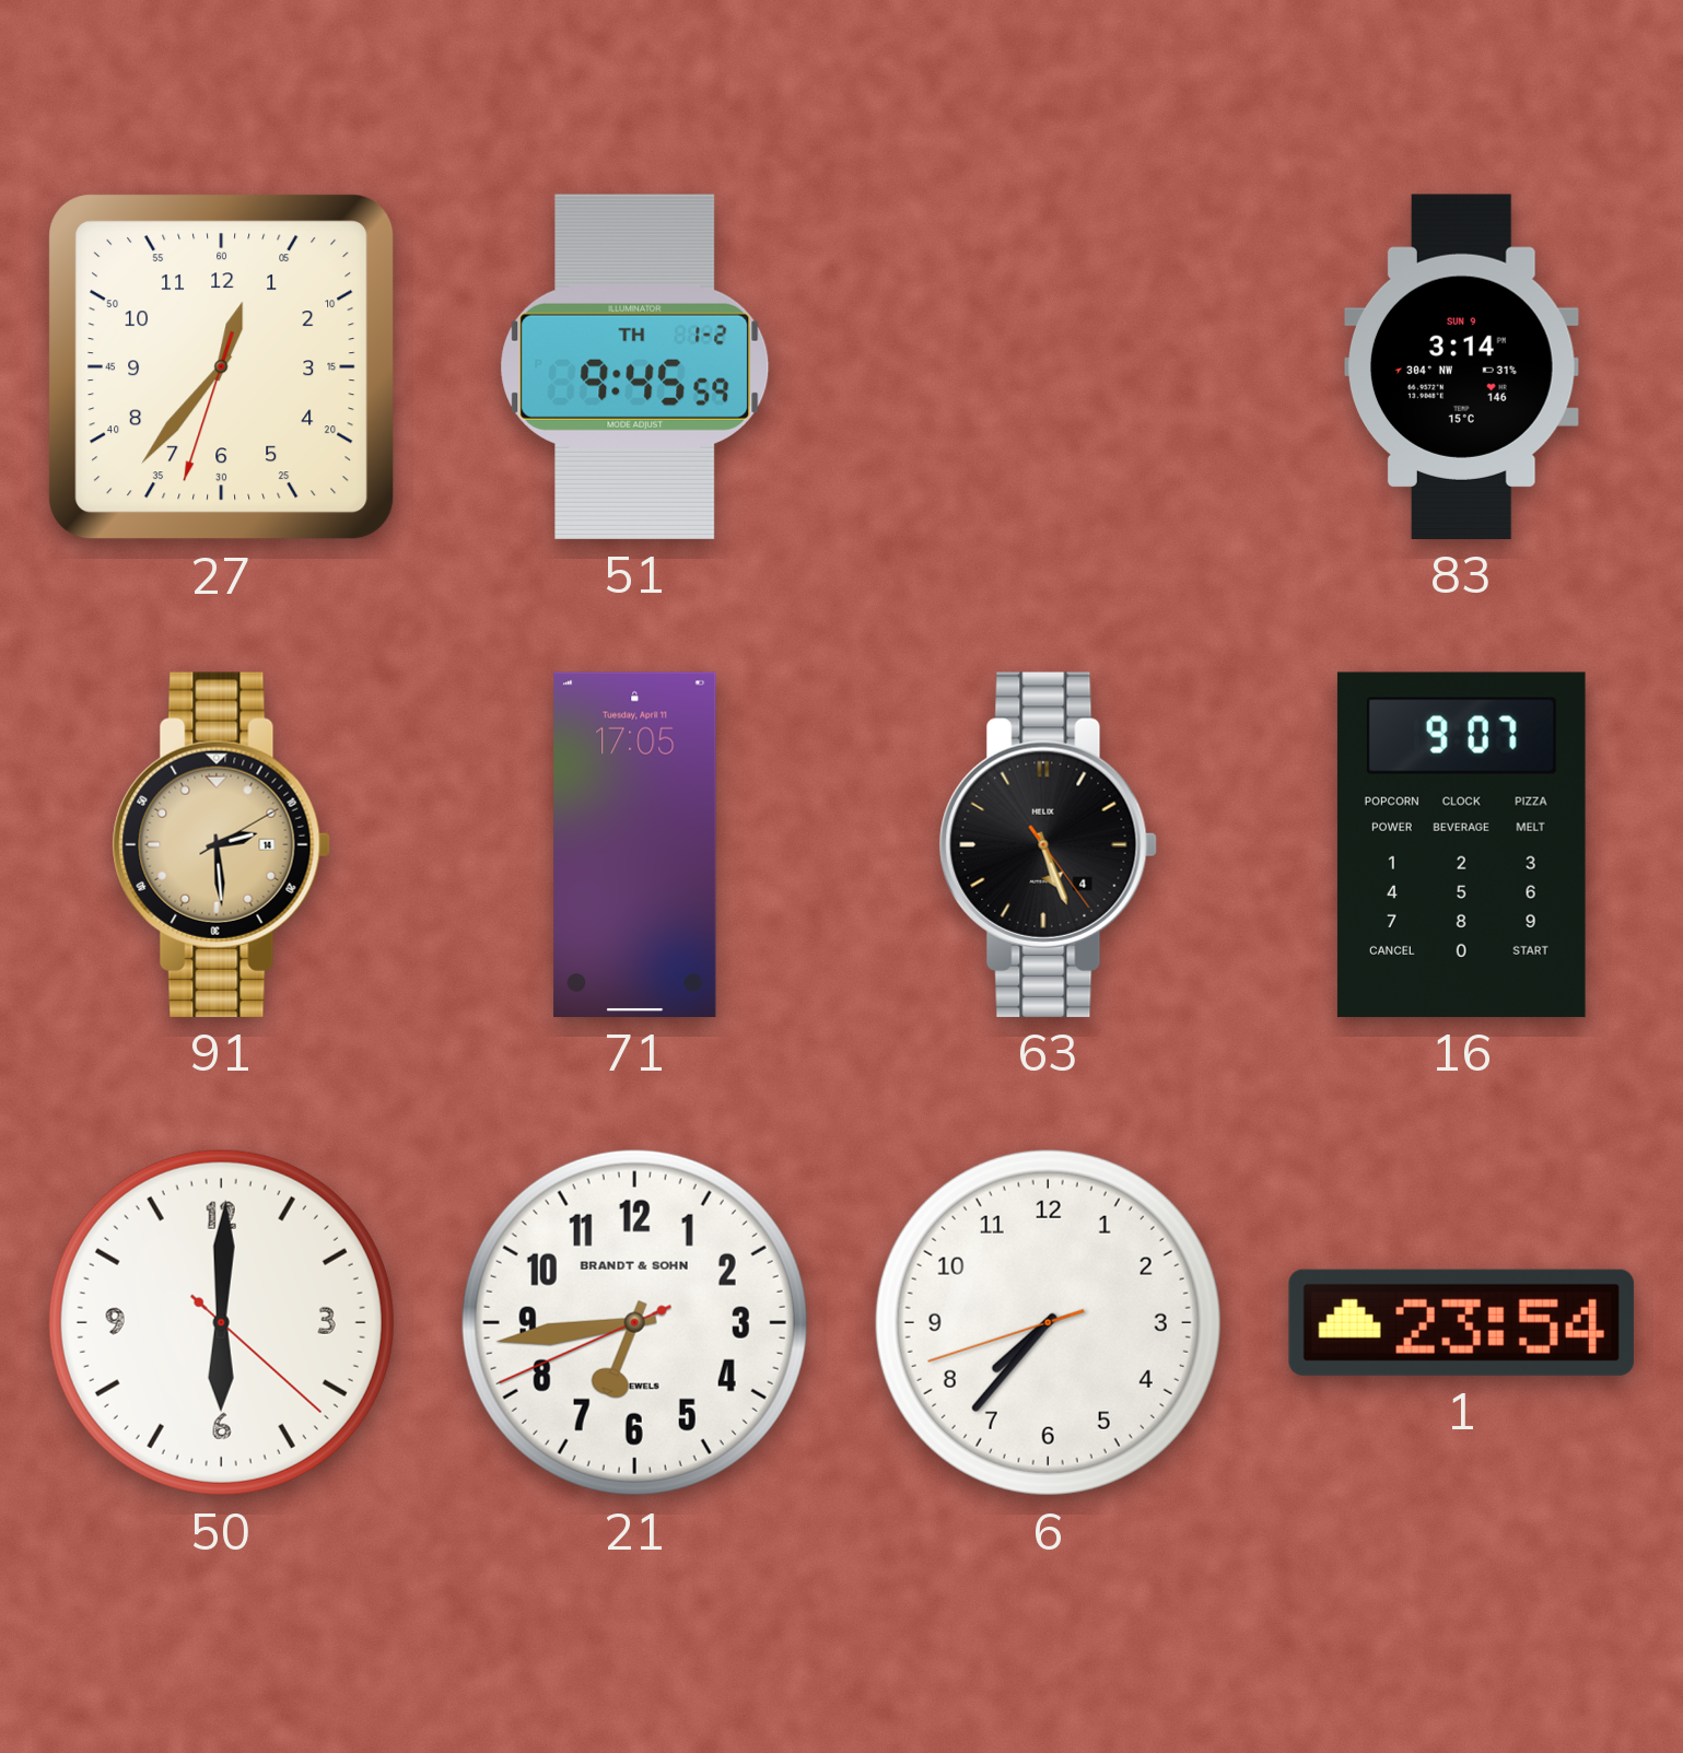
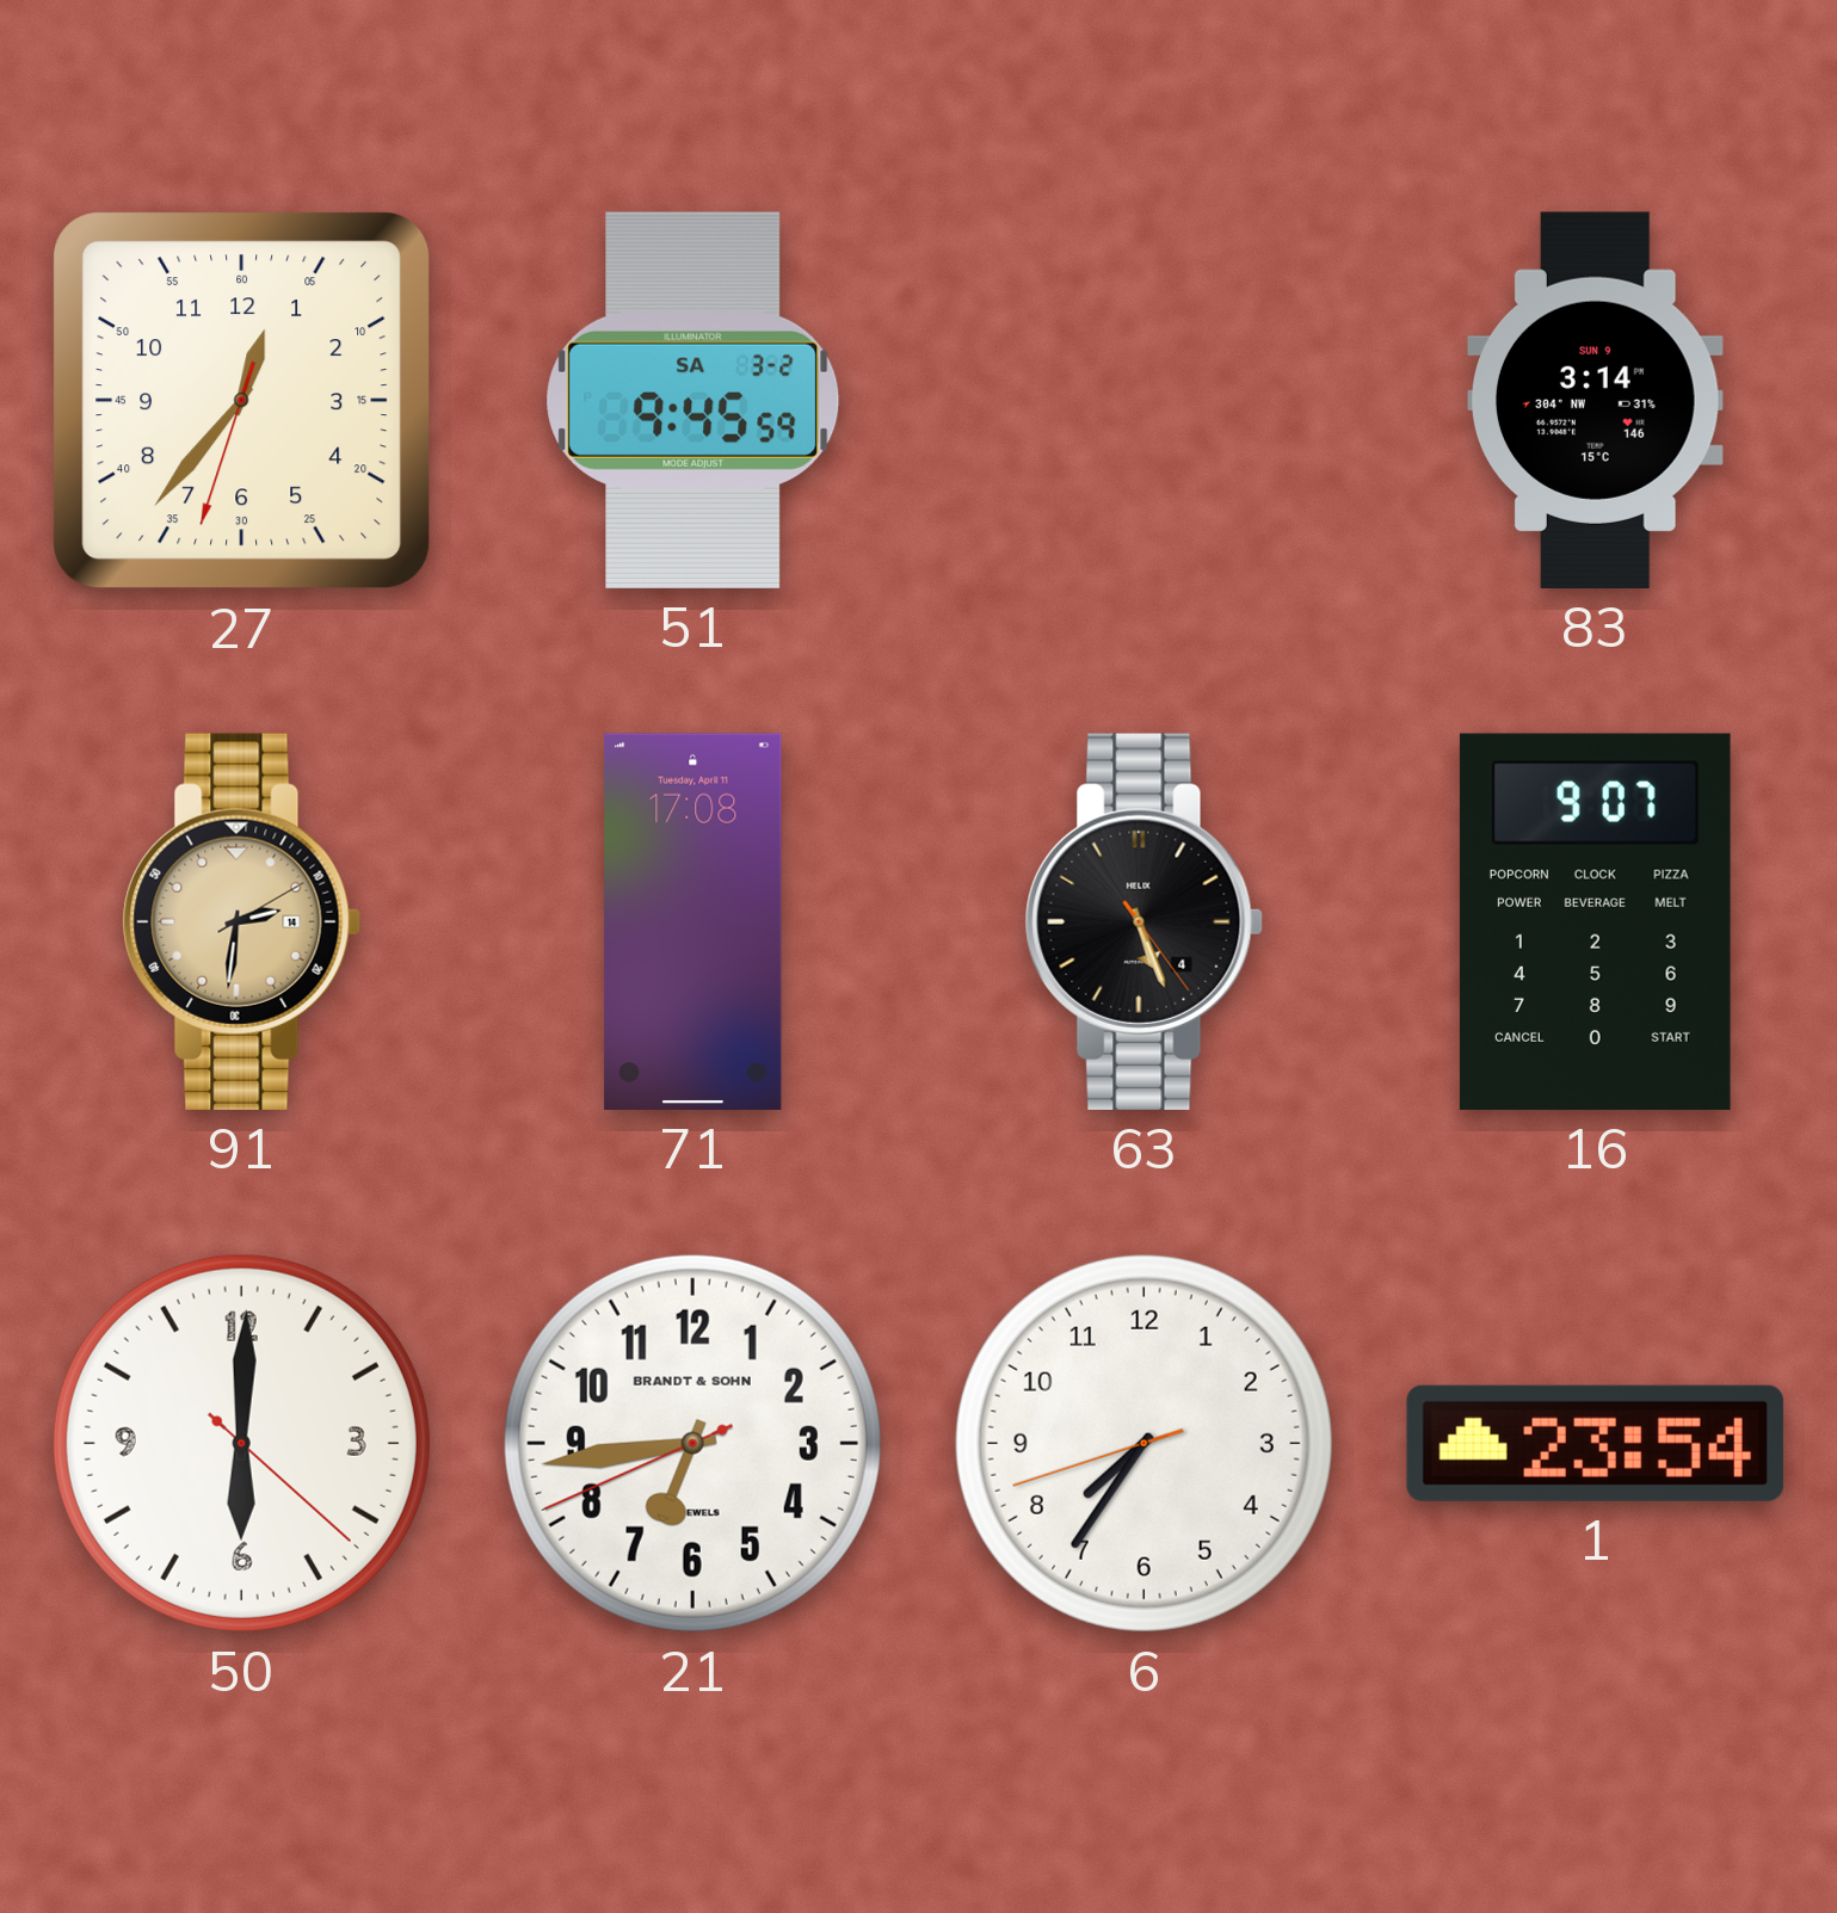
51 date: TH 1-2 -> SA 3-2
91: 2:29 -> 2:31
71: 17:05 -> 17:08
6: 7:36 -> 7:35
